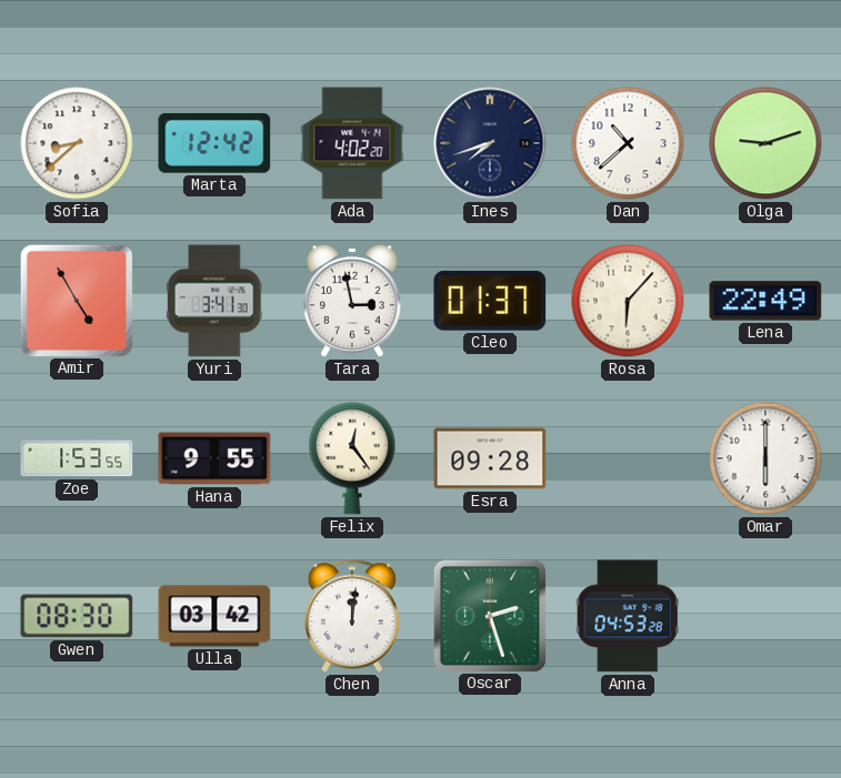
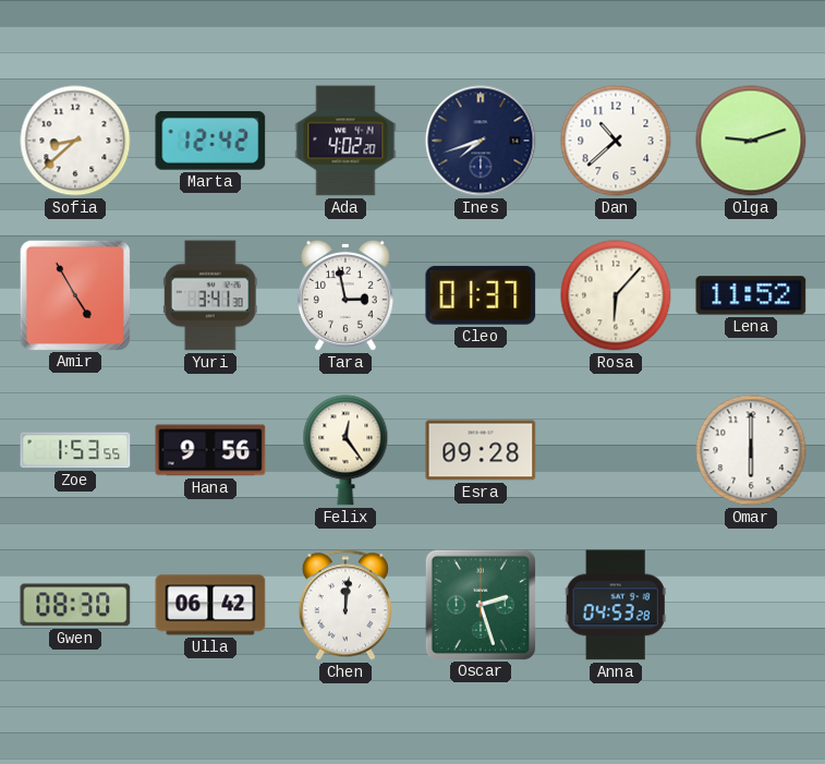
Lena: 22:49 -> 11:52
Hana: 9:55 -> 9:56
Ulla: 03:42 -> 06:42
